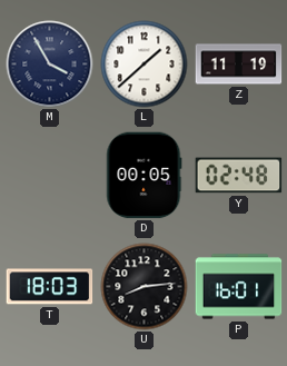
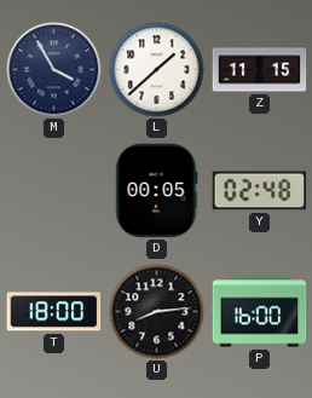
Z: 11:19 -> 11:15
T: 18:03 -> 18:00
P: 16:01 -> 16:00
